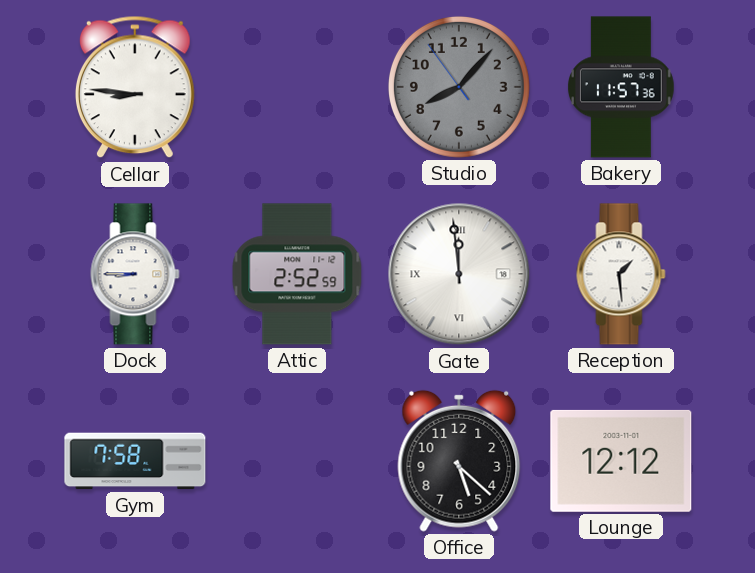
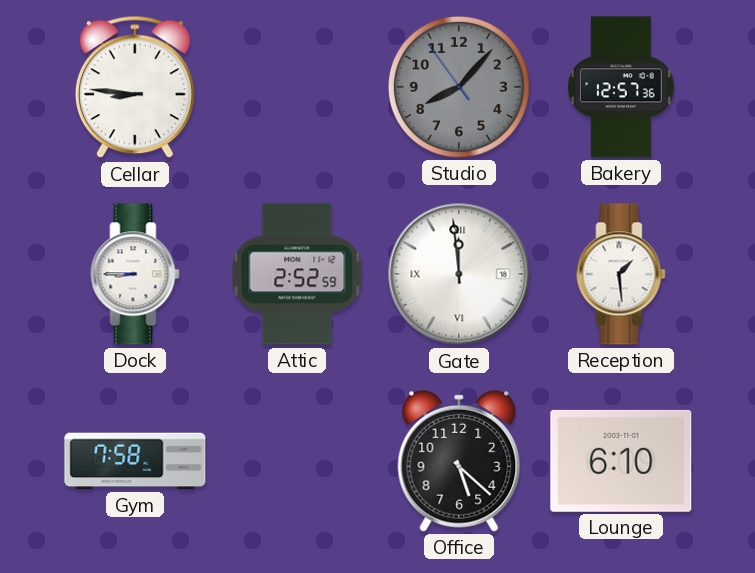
Bakery: 11:57 -> 12:57
Lounge: 12:12 -> 6:10
